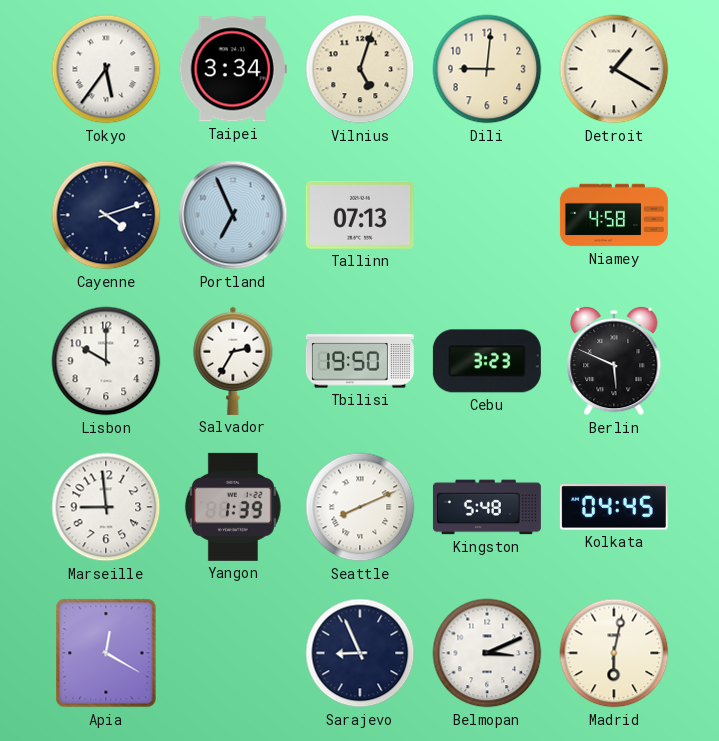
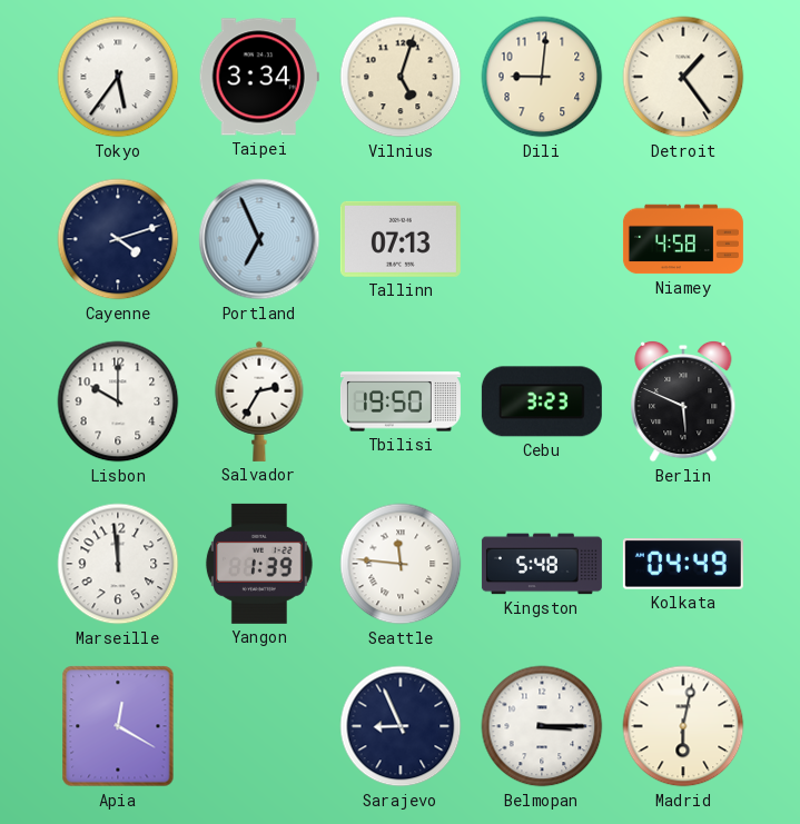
Detroit: 1:20 -> 1:24
Marseille: 8:59 -> 11:59
Seattle: 8:11 -> 11:46
Kolkata: 04:45 -> 04:49
Belmopan: 3:11 -> 3:15
